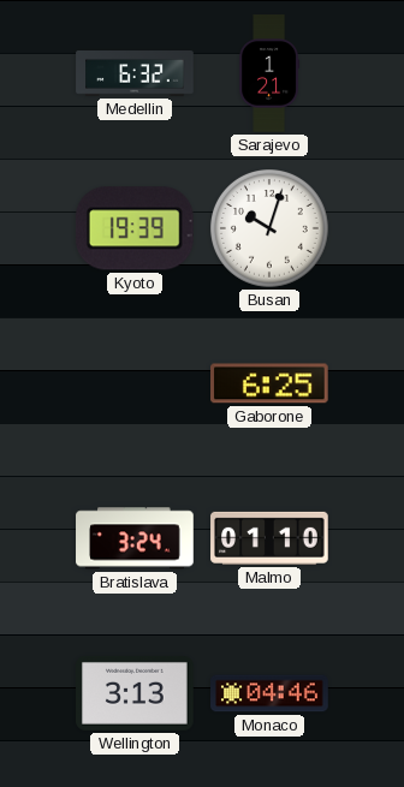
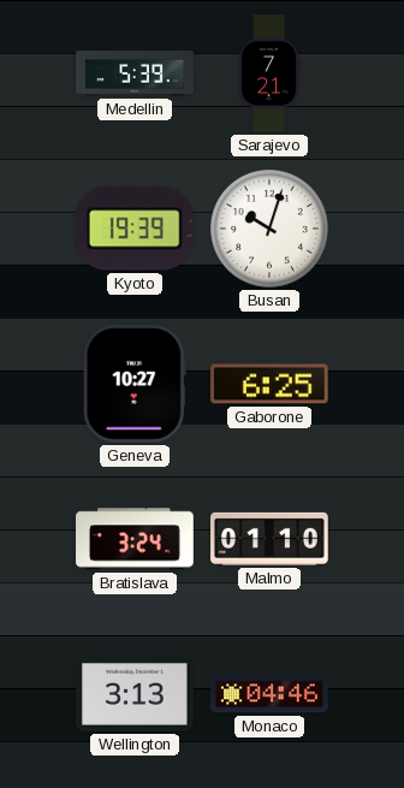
Medellin: 6:32 -> 5:39
Sarajevo: 1:21 -> 7:21
Geneva: none -> 10:27
